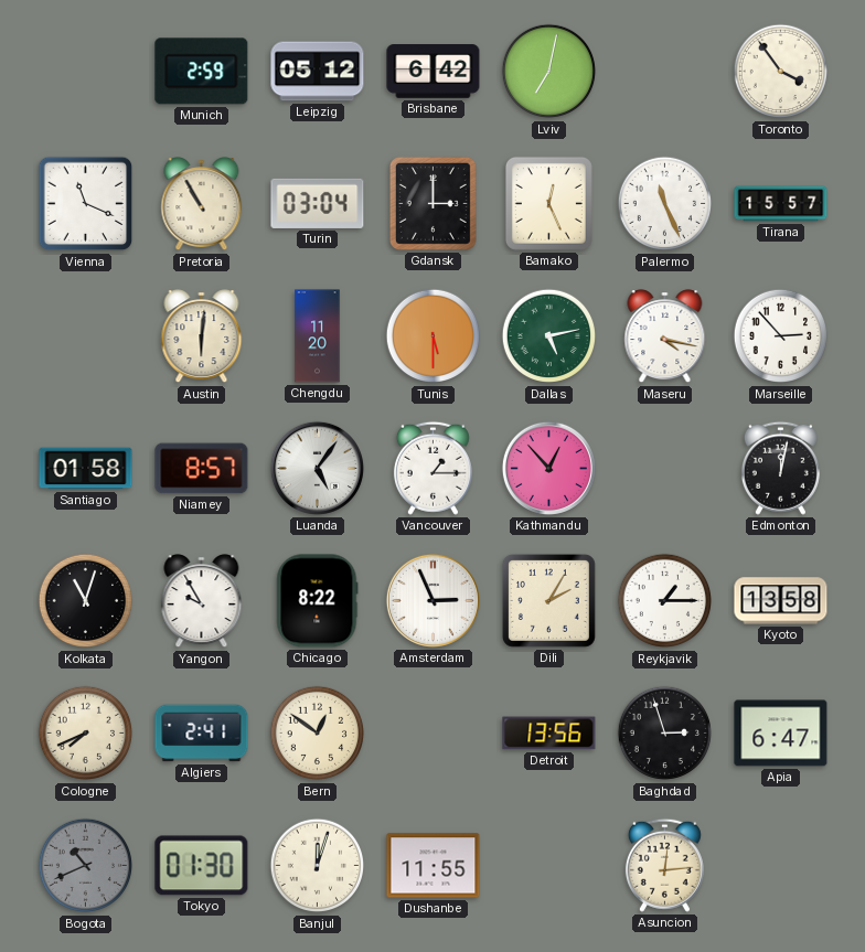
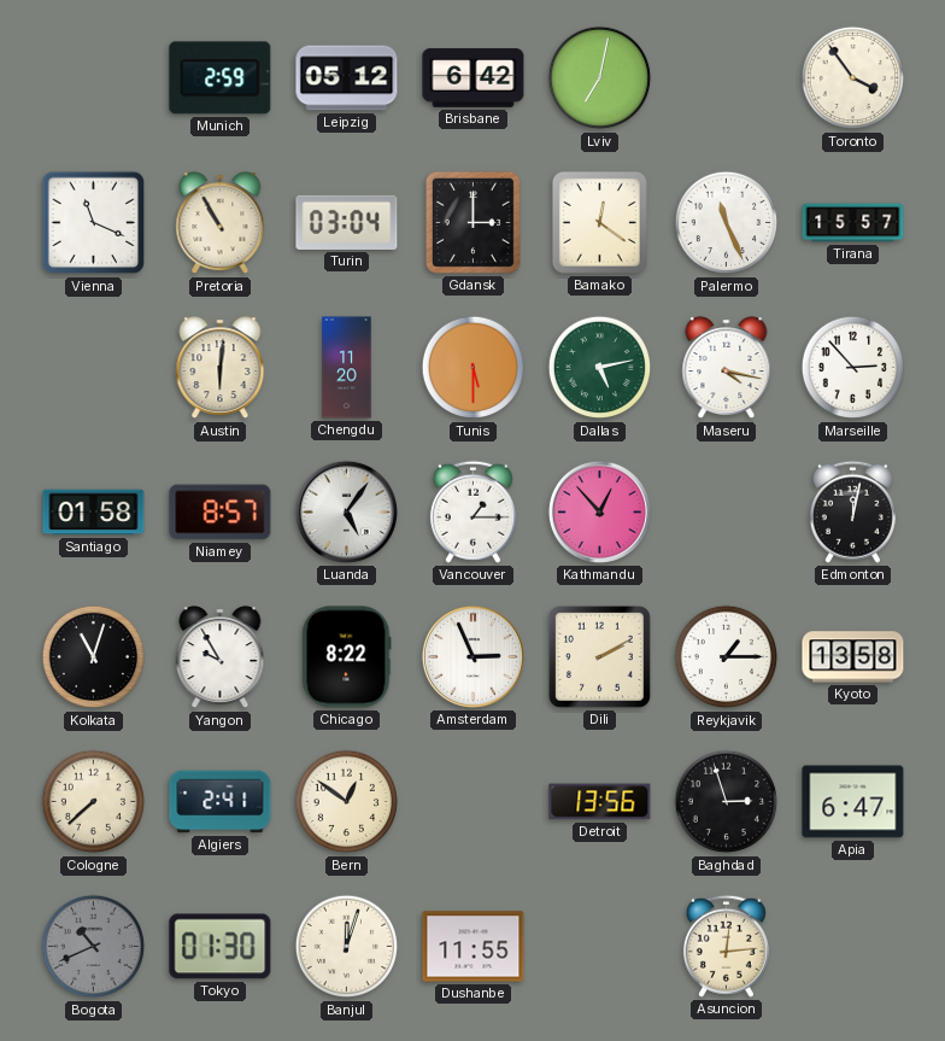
Bamako: 12:26 -> 12:21
Dili: 2:05 -> 2:10
Cologne: 7:41 -> 7:38
